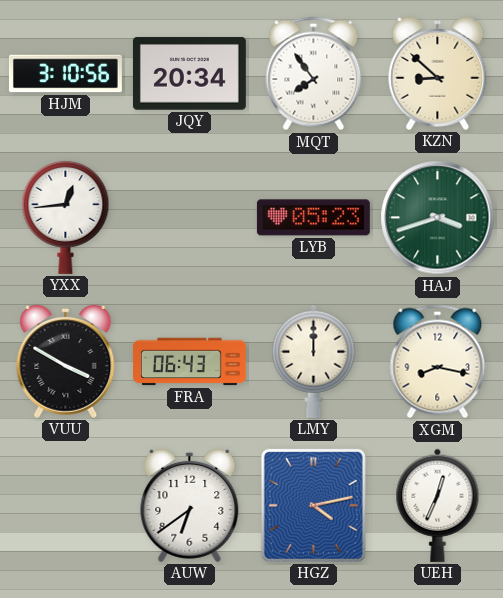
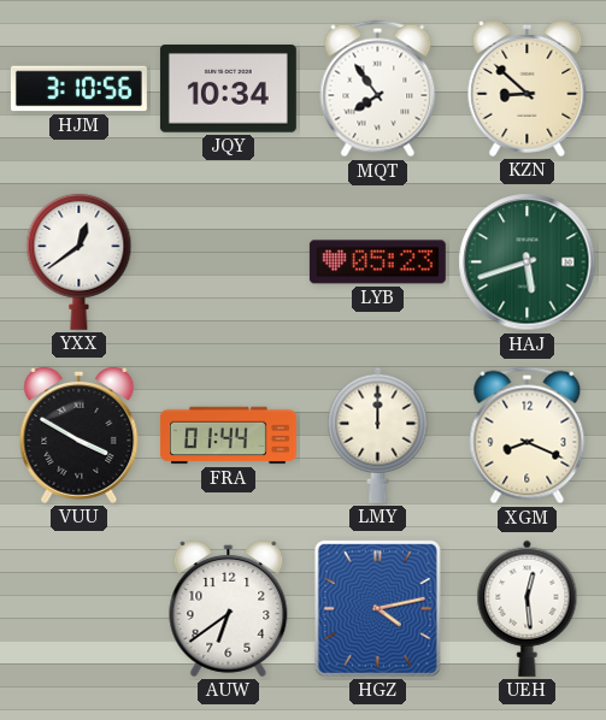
JQY: 20:34 -> 10:34
YXX: 12:44 -> 12:39
HAJ: 3:42 -> 5:42
FRA: 06:43 -> 01:44
XGM: 8:17 -> 8:19
UEH: 12:34 -> 12:29
